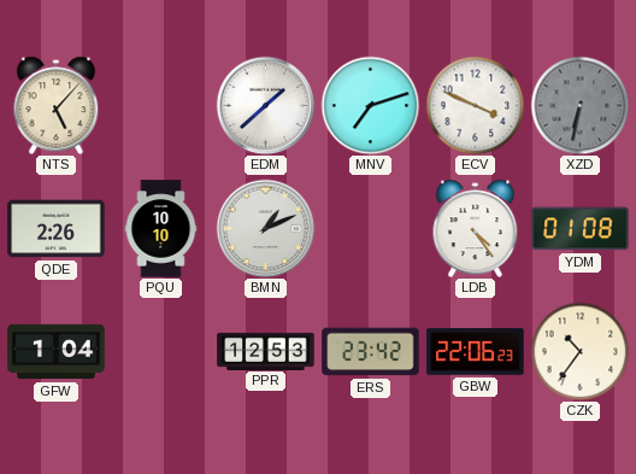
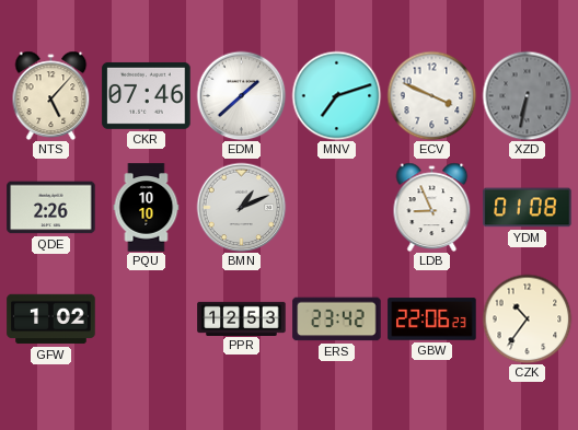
CKR: none -> 07:46
LDB: 4:24 -> 8:56
GFW: 1:04 -> 1:02
